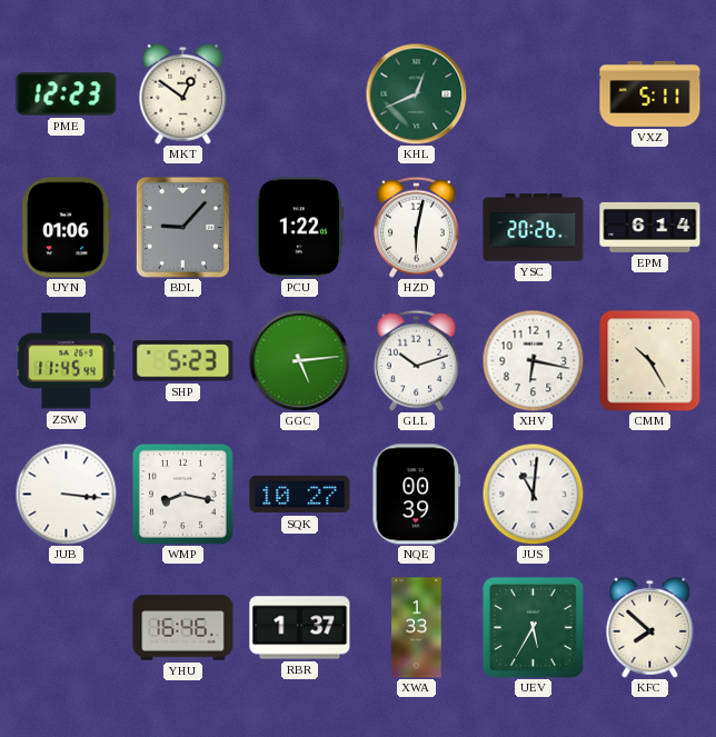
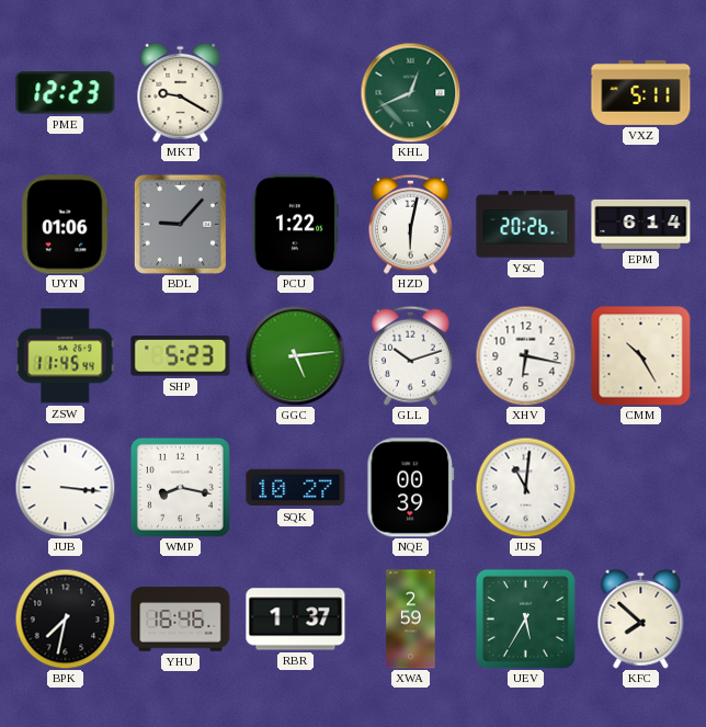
MKT: 12:51 -> 9:20
BPK: none -> 7:32
XWA: 1:33 -> 2:59
